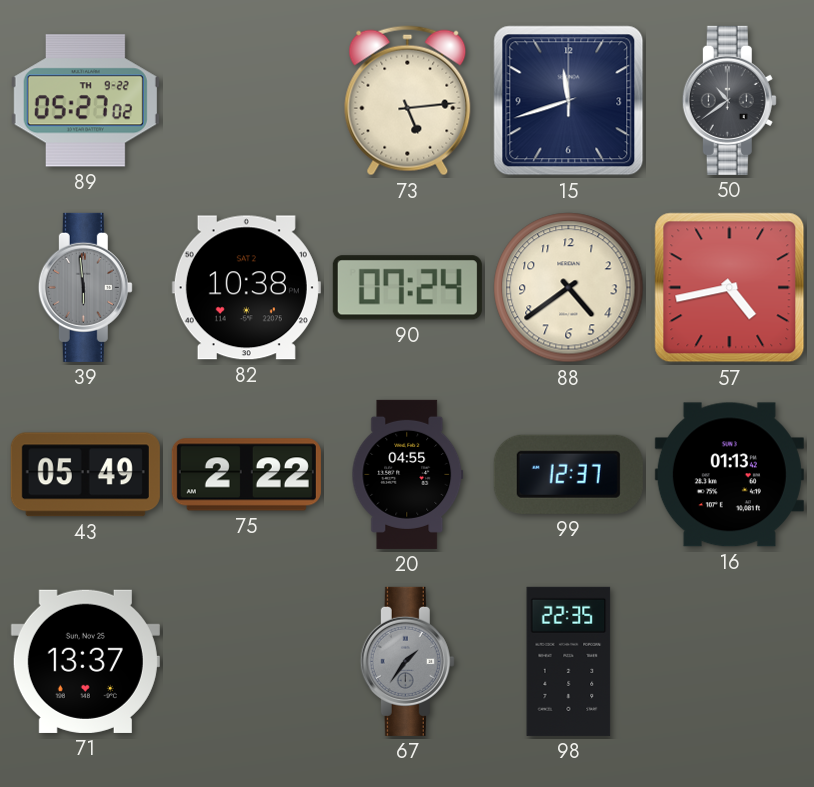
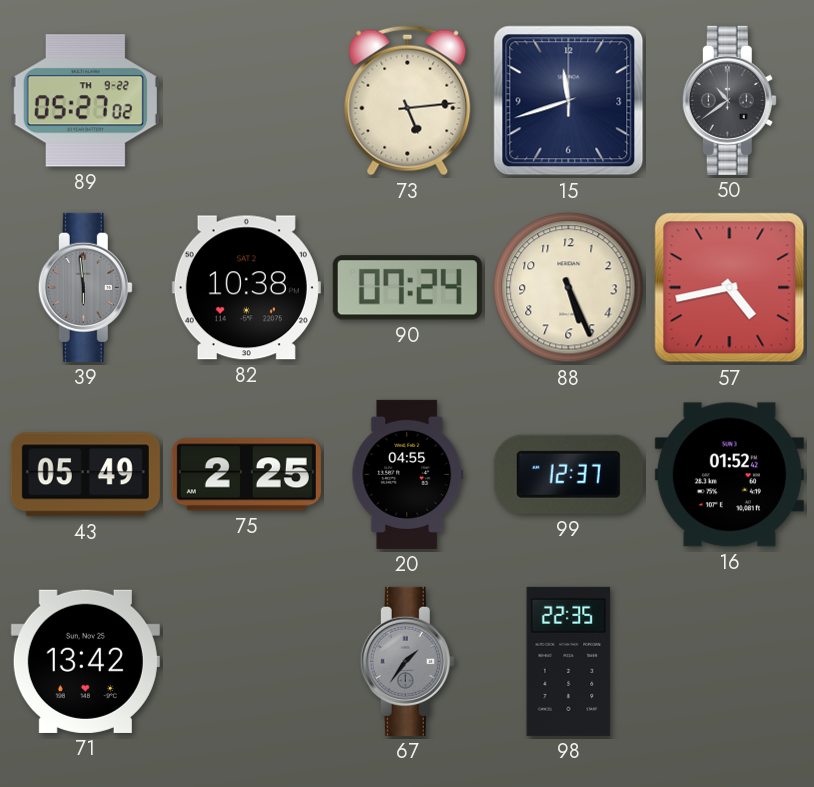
88: 4:39 -> 5:26
75: 2:22 -> 2:25
16: 01:13 -> 01:52
71: 13:37 -> 13:42
